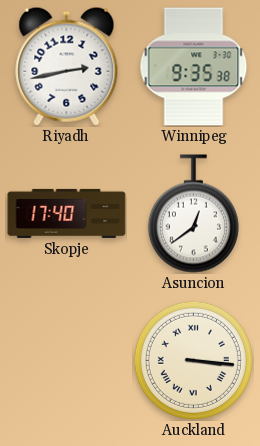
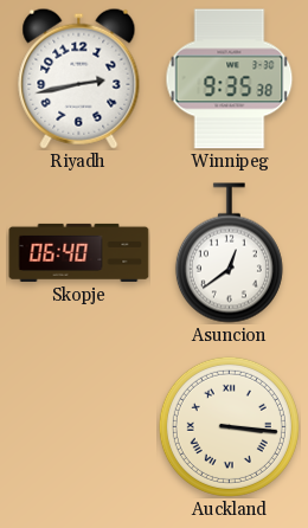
Skopje: 17:40 -> 06:40
